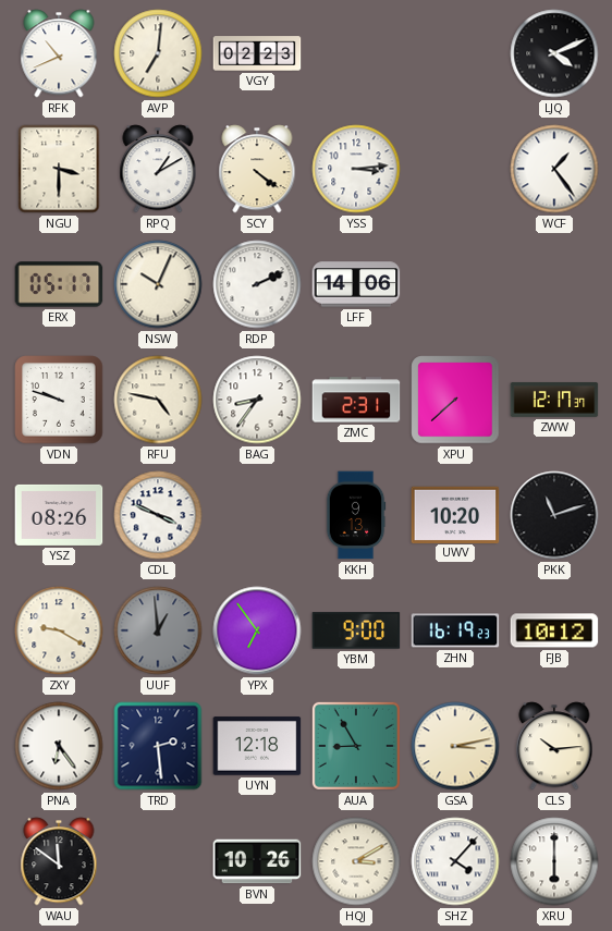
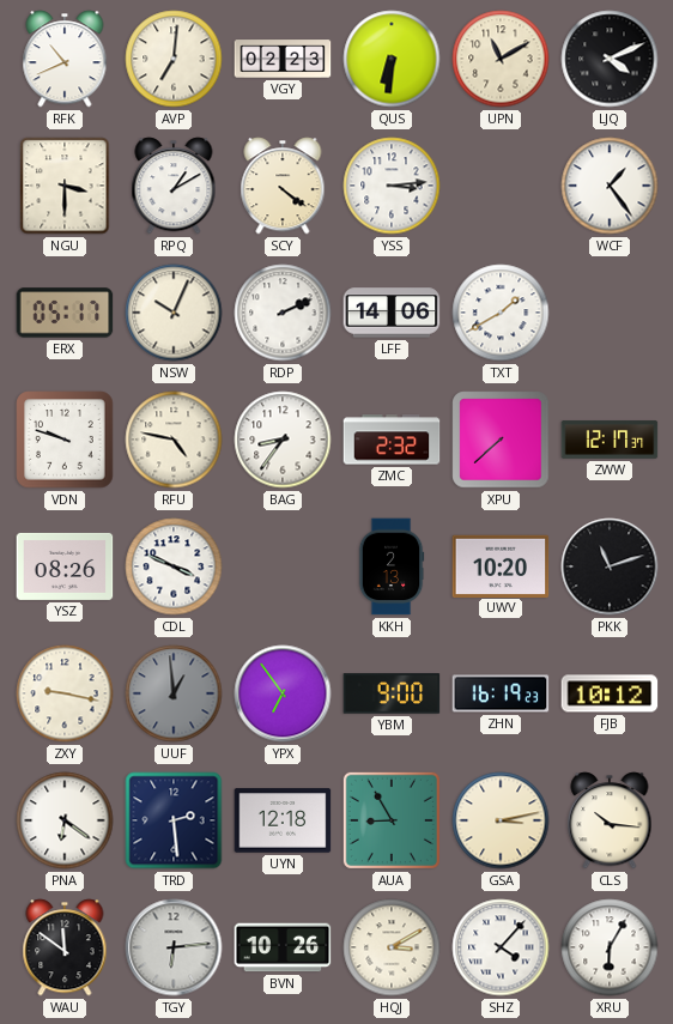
QUS: none -> 6:31
UPN: none -> 11:10
TXT: none -> 1:40
ZMC: 2:31 -> 2:32
KKH: 9:13 -> 2:13
ZXY: 9:20 -> 9:17
PNA: 6:24 -> 6:21
CLS: 10:14 -> 10:16
TGY: none -> 6:14
XRU: 6:00 -> 6:05
